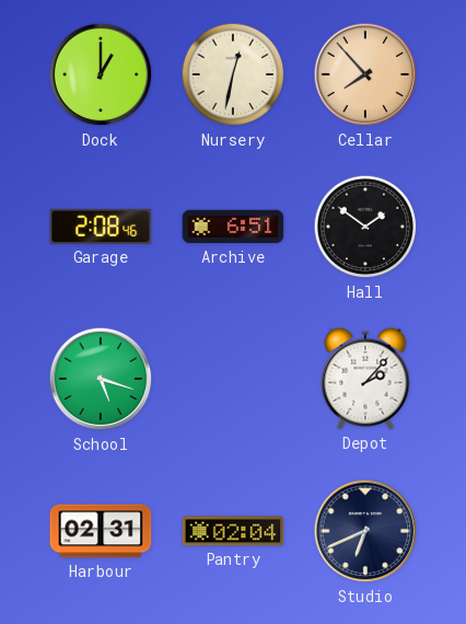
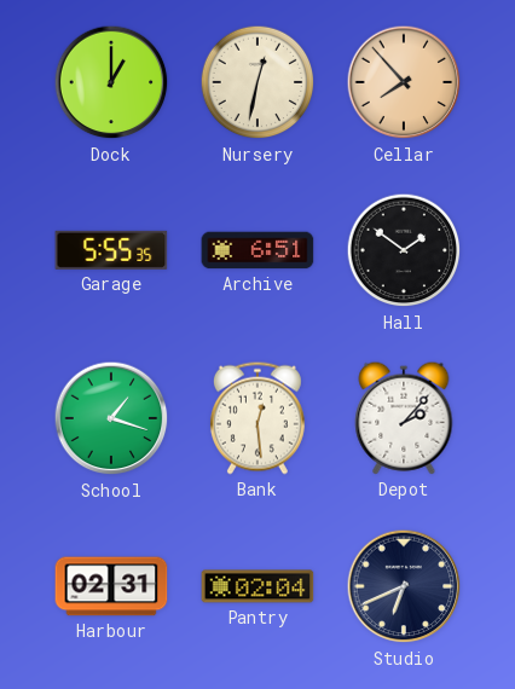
Garage: 2:08 -> 5:55
School: 5:18 -> 1:18
Bank: none -> 12:29
